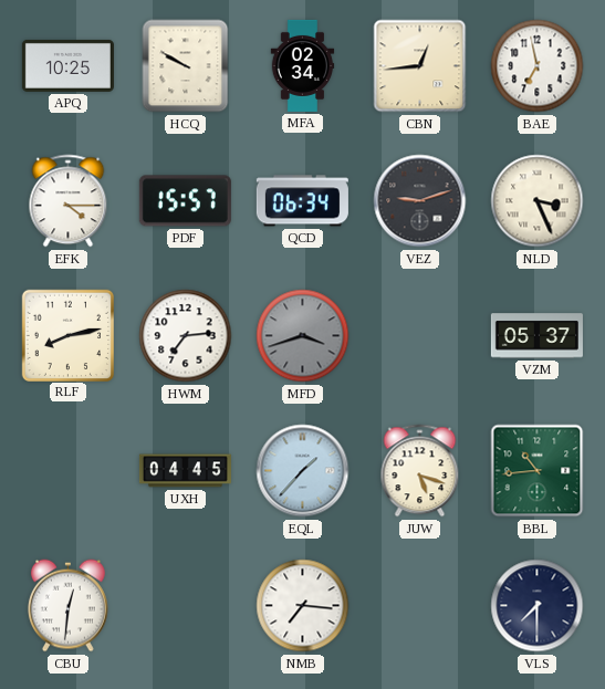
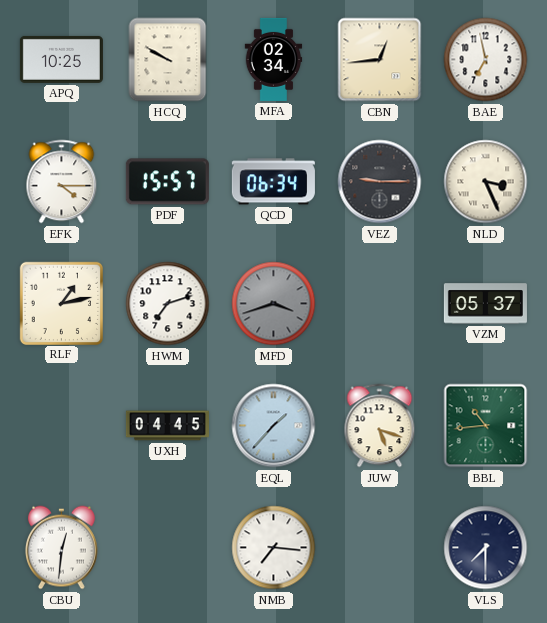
VEZ: 9:12 -> 9:15
RLF: 8:13 -> 1:13
HWM: 7:14 -> 7:12
